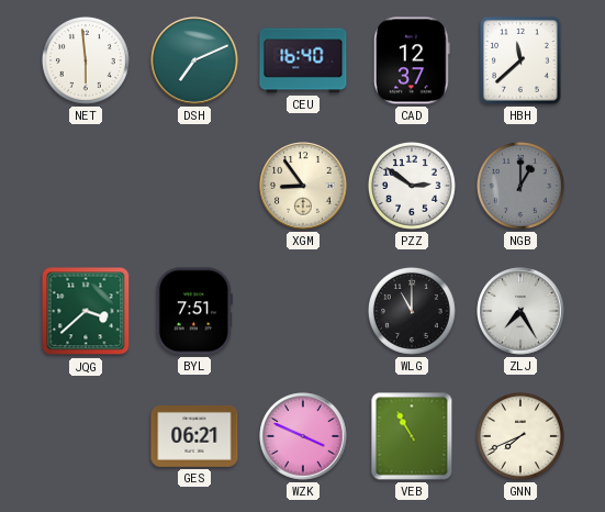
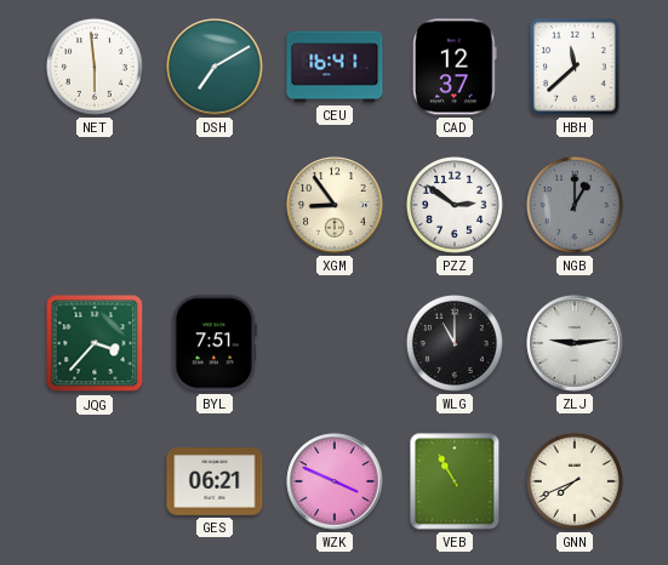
DSH: 7:11 -> 7:10
CEU: 16:40 -> 16:41
JQG: 3:38 -> 3:37
ZLJ: 7:25 -> 9:14
